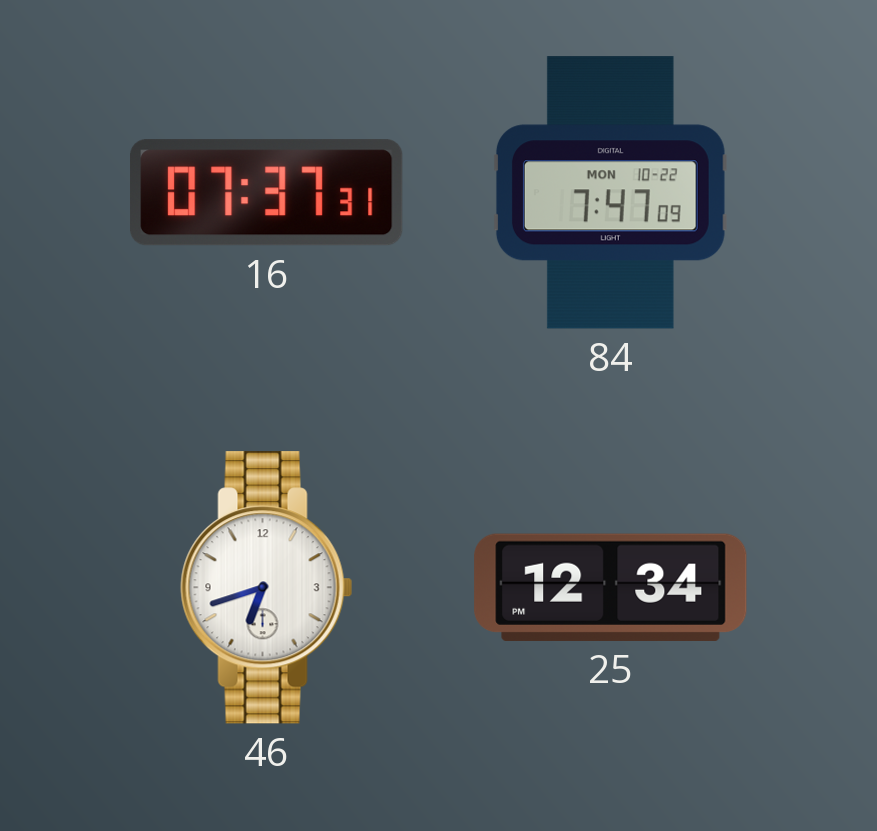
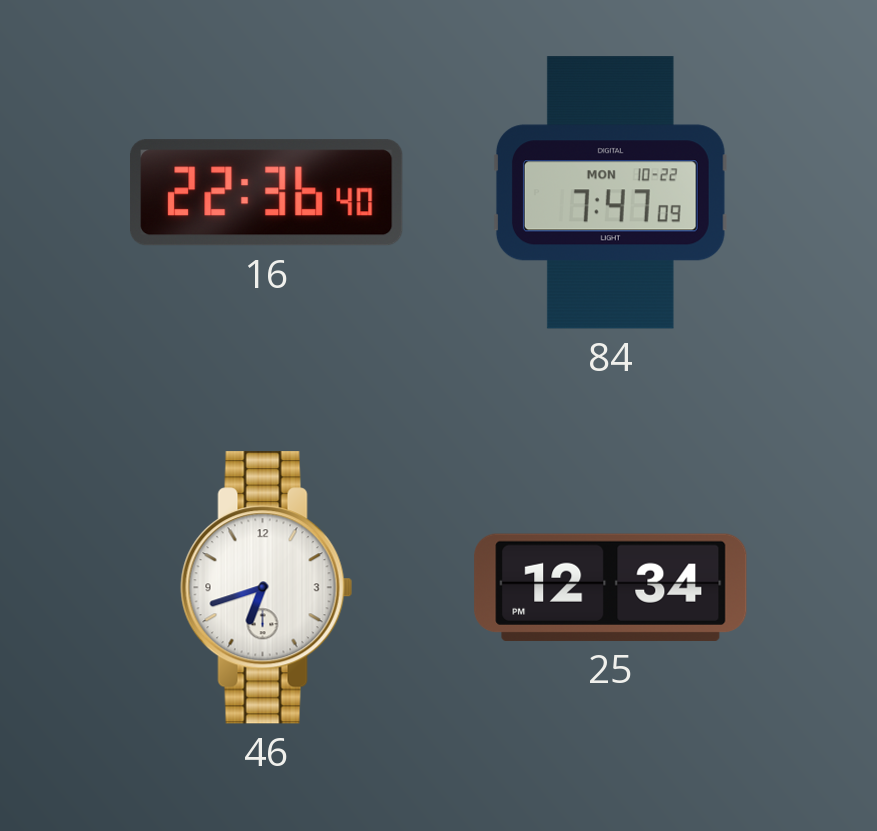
16: 07:37 -> 22:36
